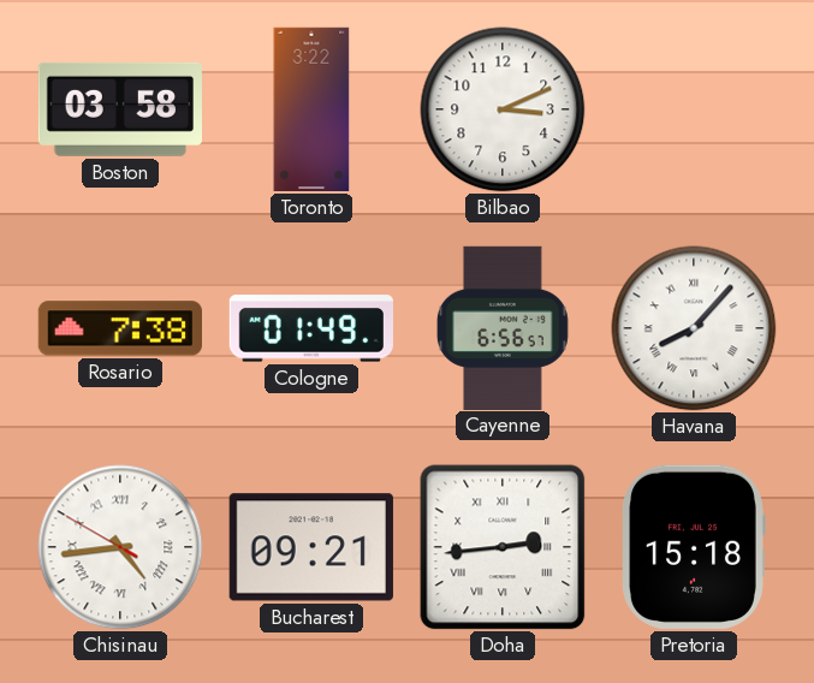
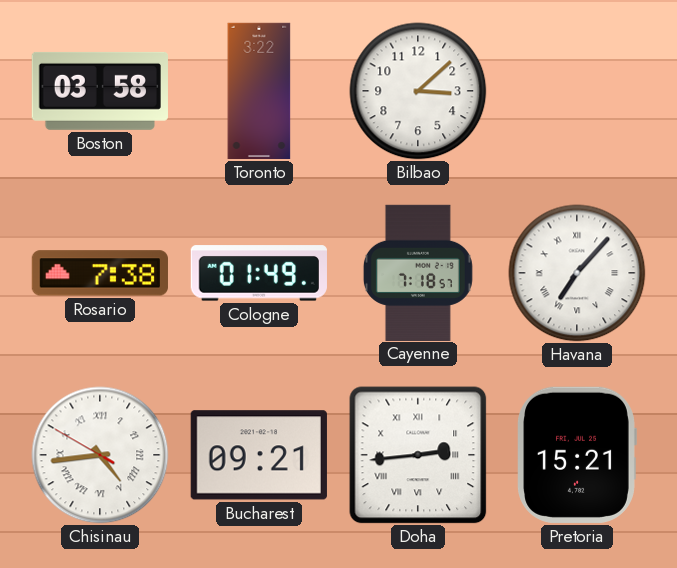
Bilbao: 3:11 -> 3:08
Cayenne: 6:56 -> 7:18
Havana: 8:07 -> 7:07
Pretoria: 15:18 -> 15:21
